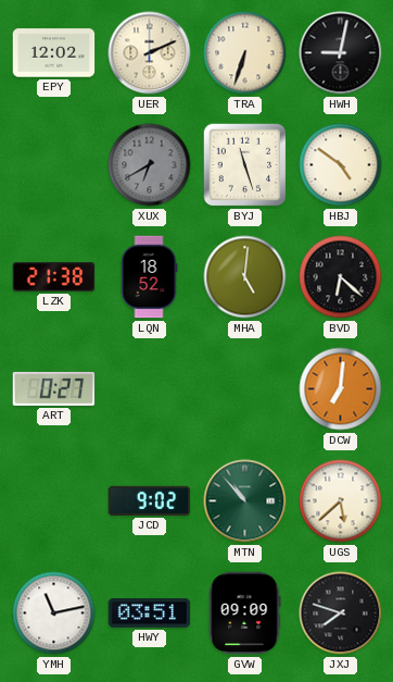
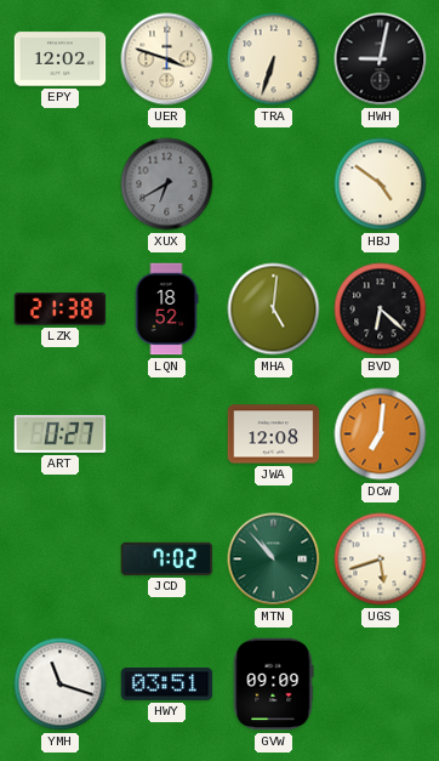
UER: 2:11 -> 3:48
BYJ: 11:27 -> none
JWA: none -> 12:08
JCD: 9:02 -> 7:02
UGS: 5:38 -> 5:42
YMH: 11:13 -> 11:18
JXJ: 7:48 -> none
